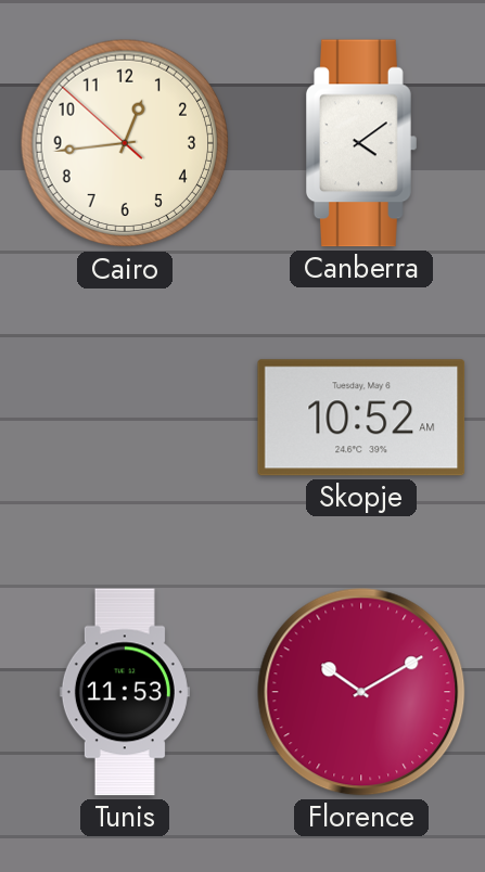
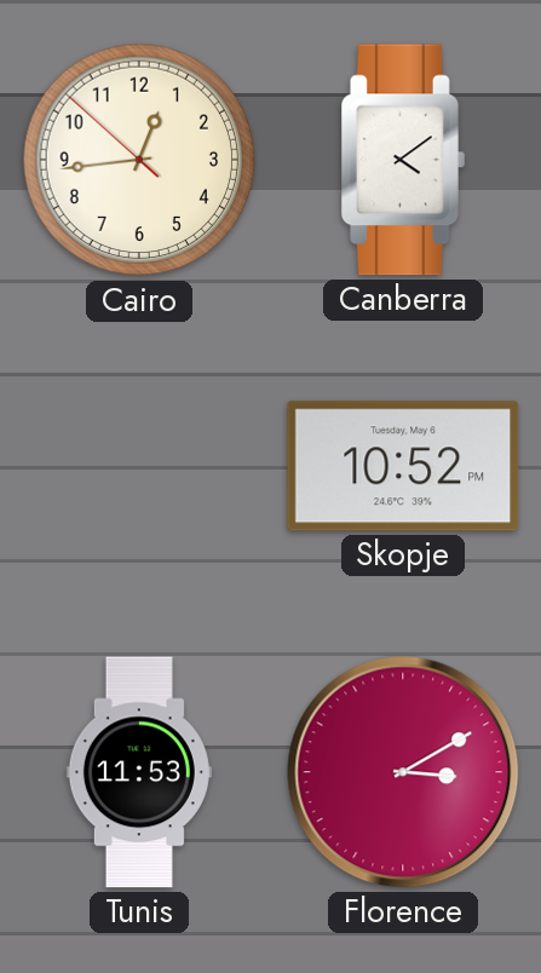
Skopje: 10:52 AM -> 10:52 PM
Florence: 10:10 -> 3:10
